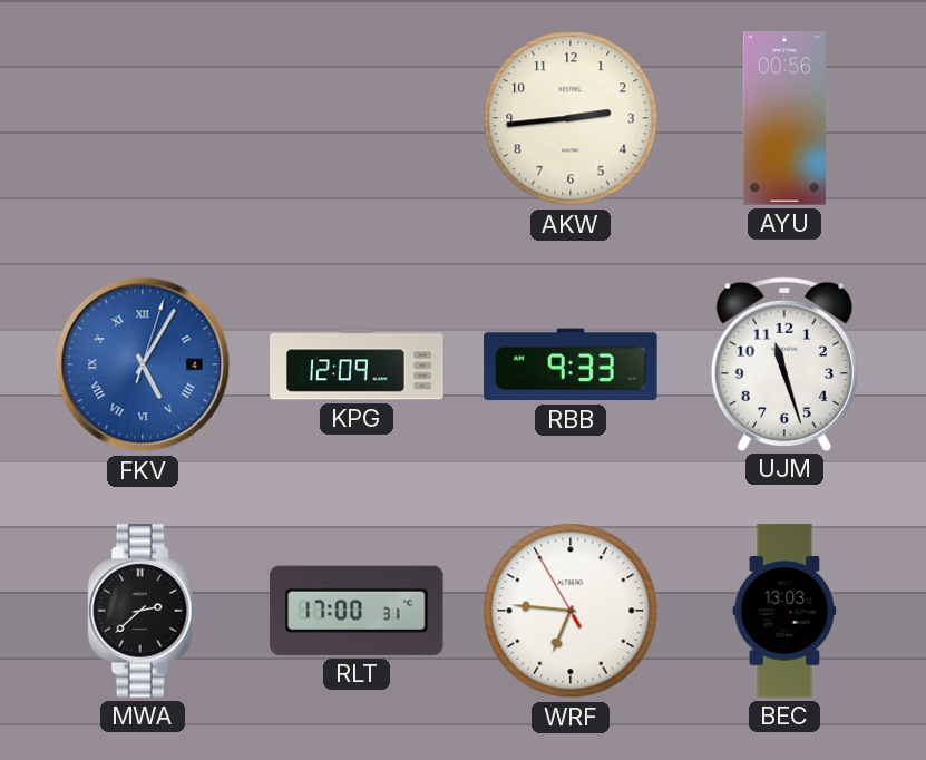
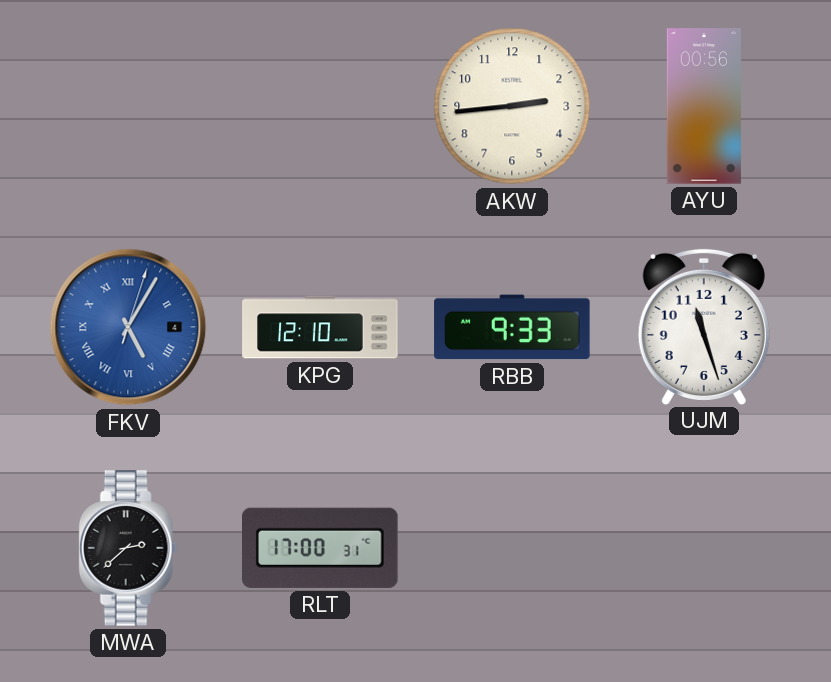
KPG: 12:09 -> 12:10
WRF: 6:45 -> none
BEC: 13:03 -> none
